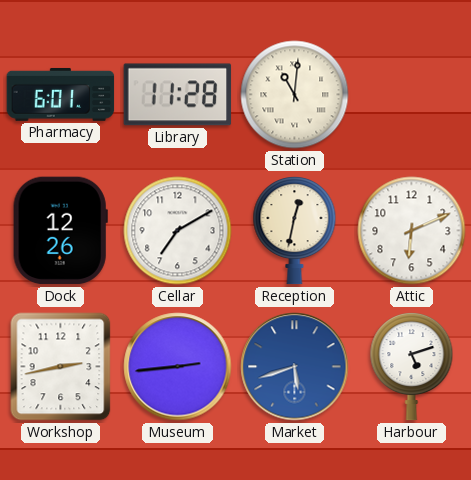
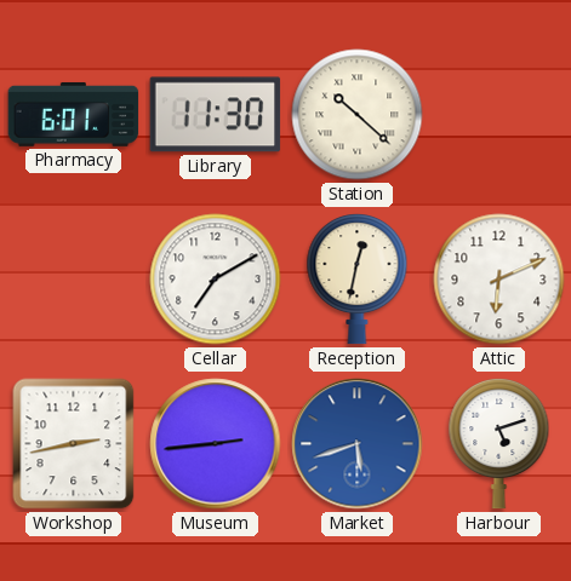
Library: 11:28 -> 11:30
Station: 11:01 -> 10:22
Dock: 12:26 -> none
